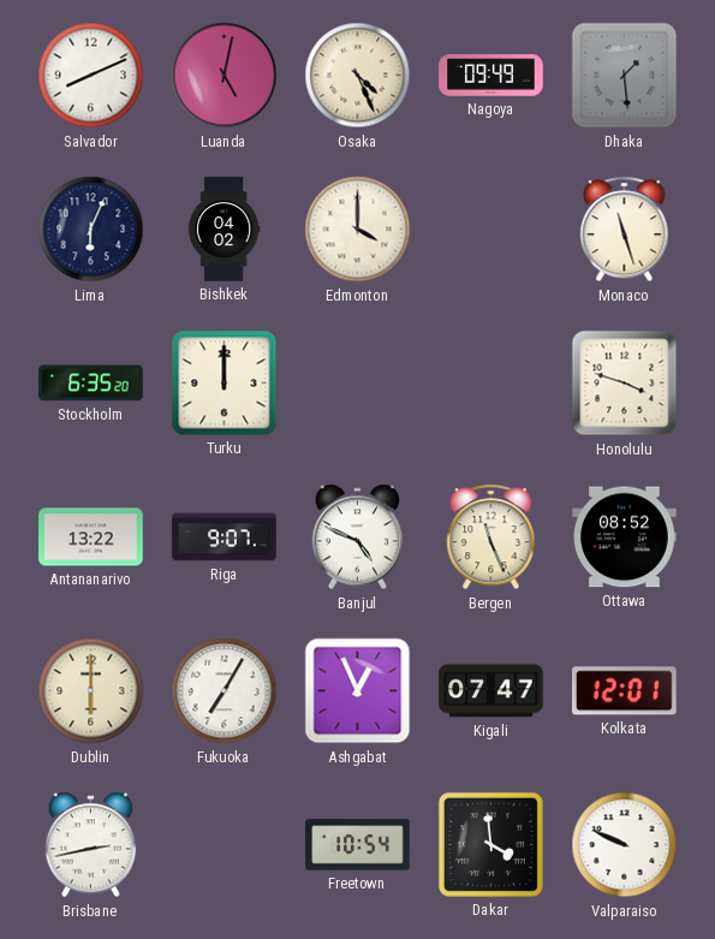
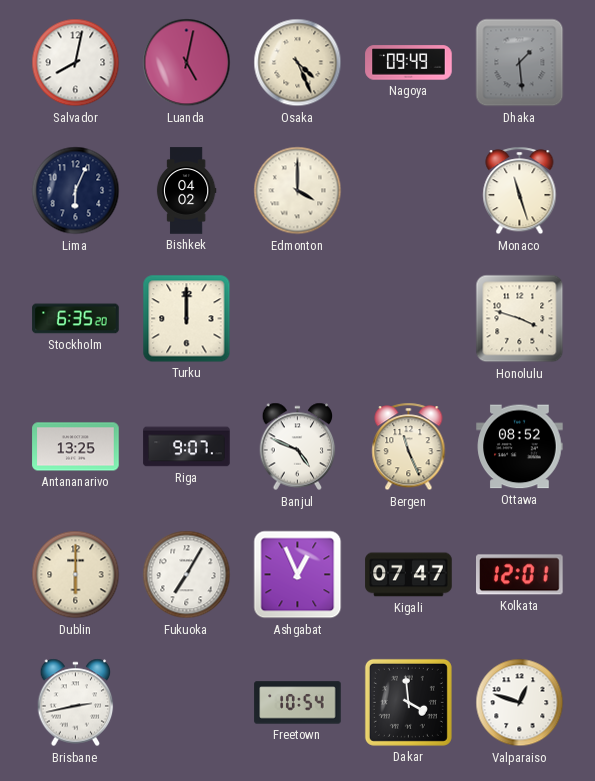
Salvador: 8:11 -> 8:02
Antananarivo: 13:22 -> 13:25
Valparaiso: 9:49 -> 12:48
